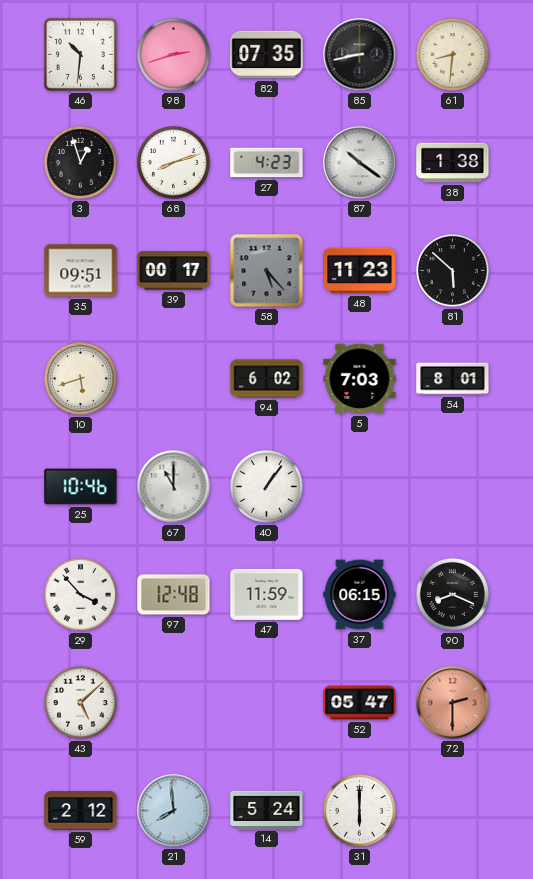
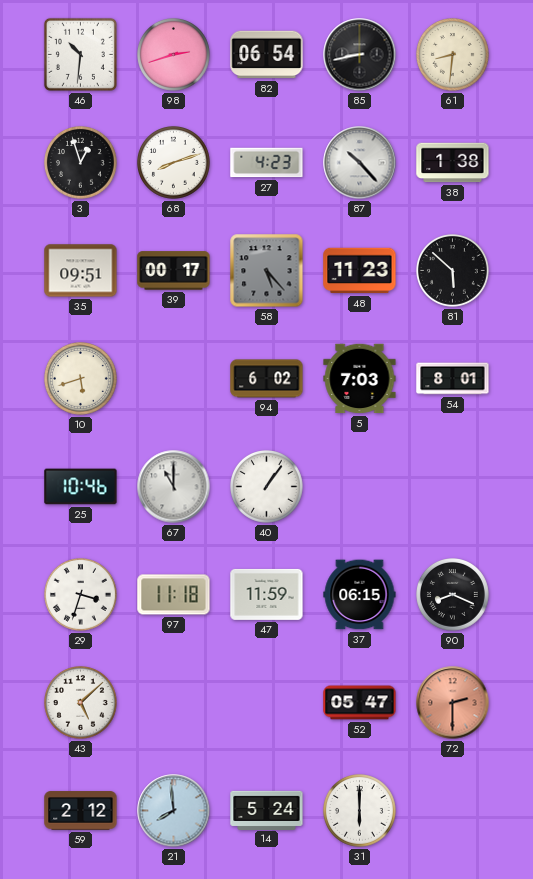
82: 07:35 -> 06:54
87: 10:21 -> 10:23
29: 3:53 -> 3:33
97: 12:48 -> 11:18
